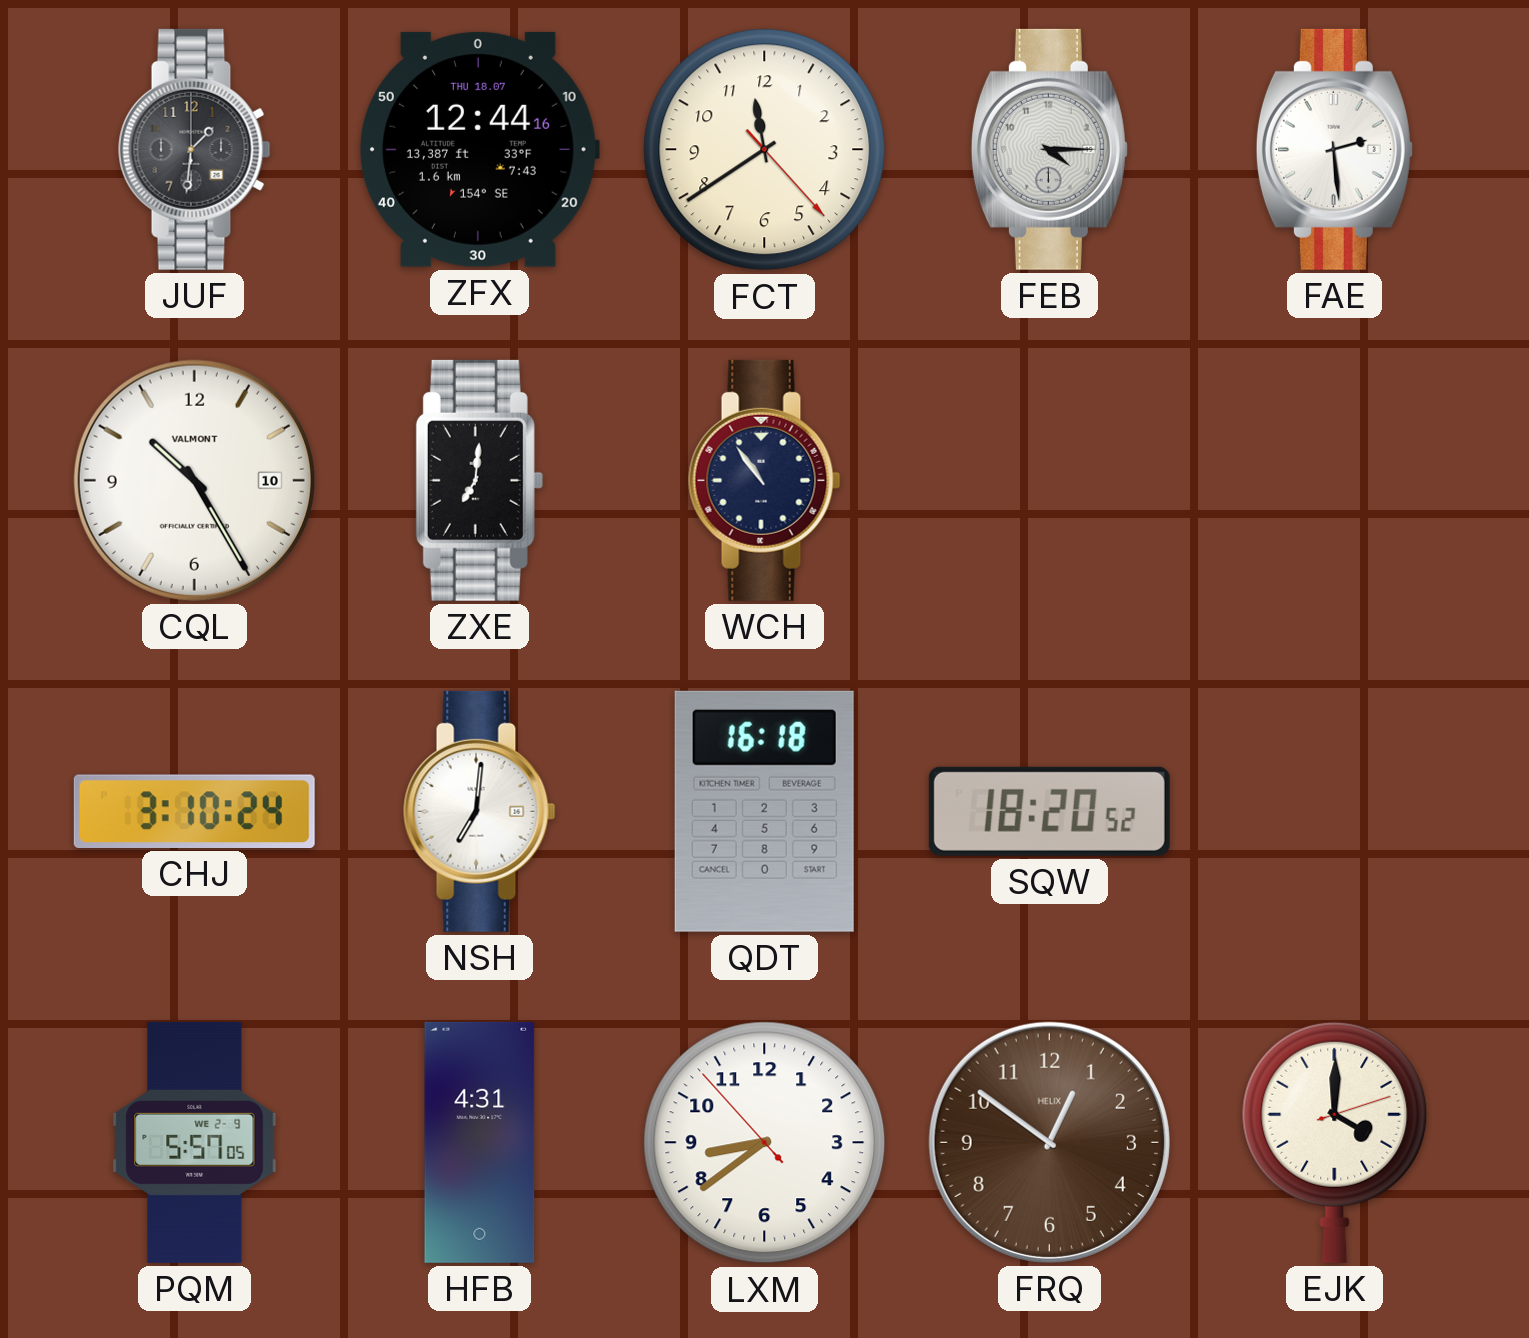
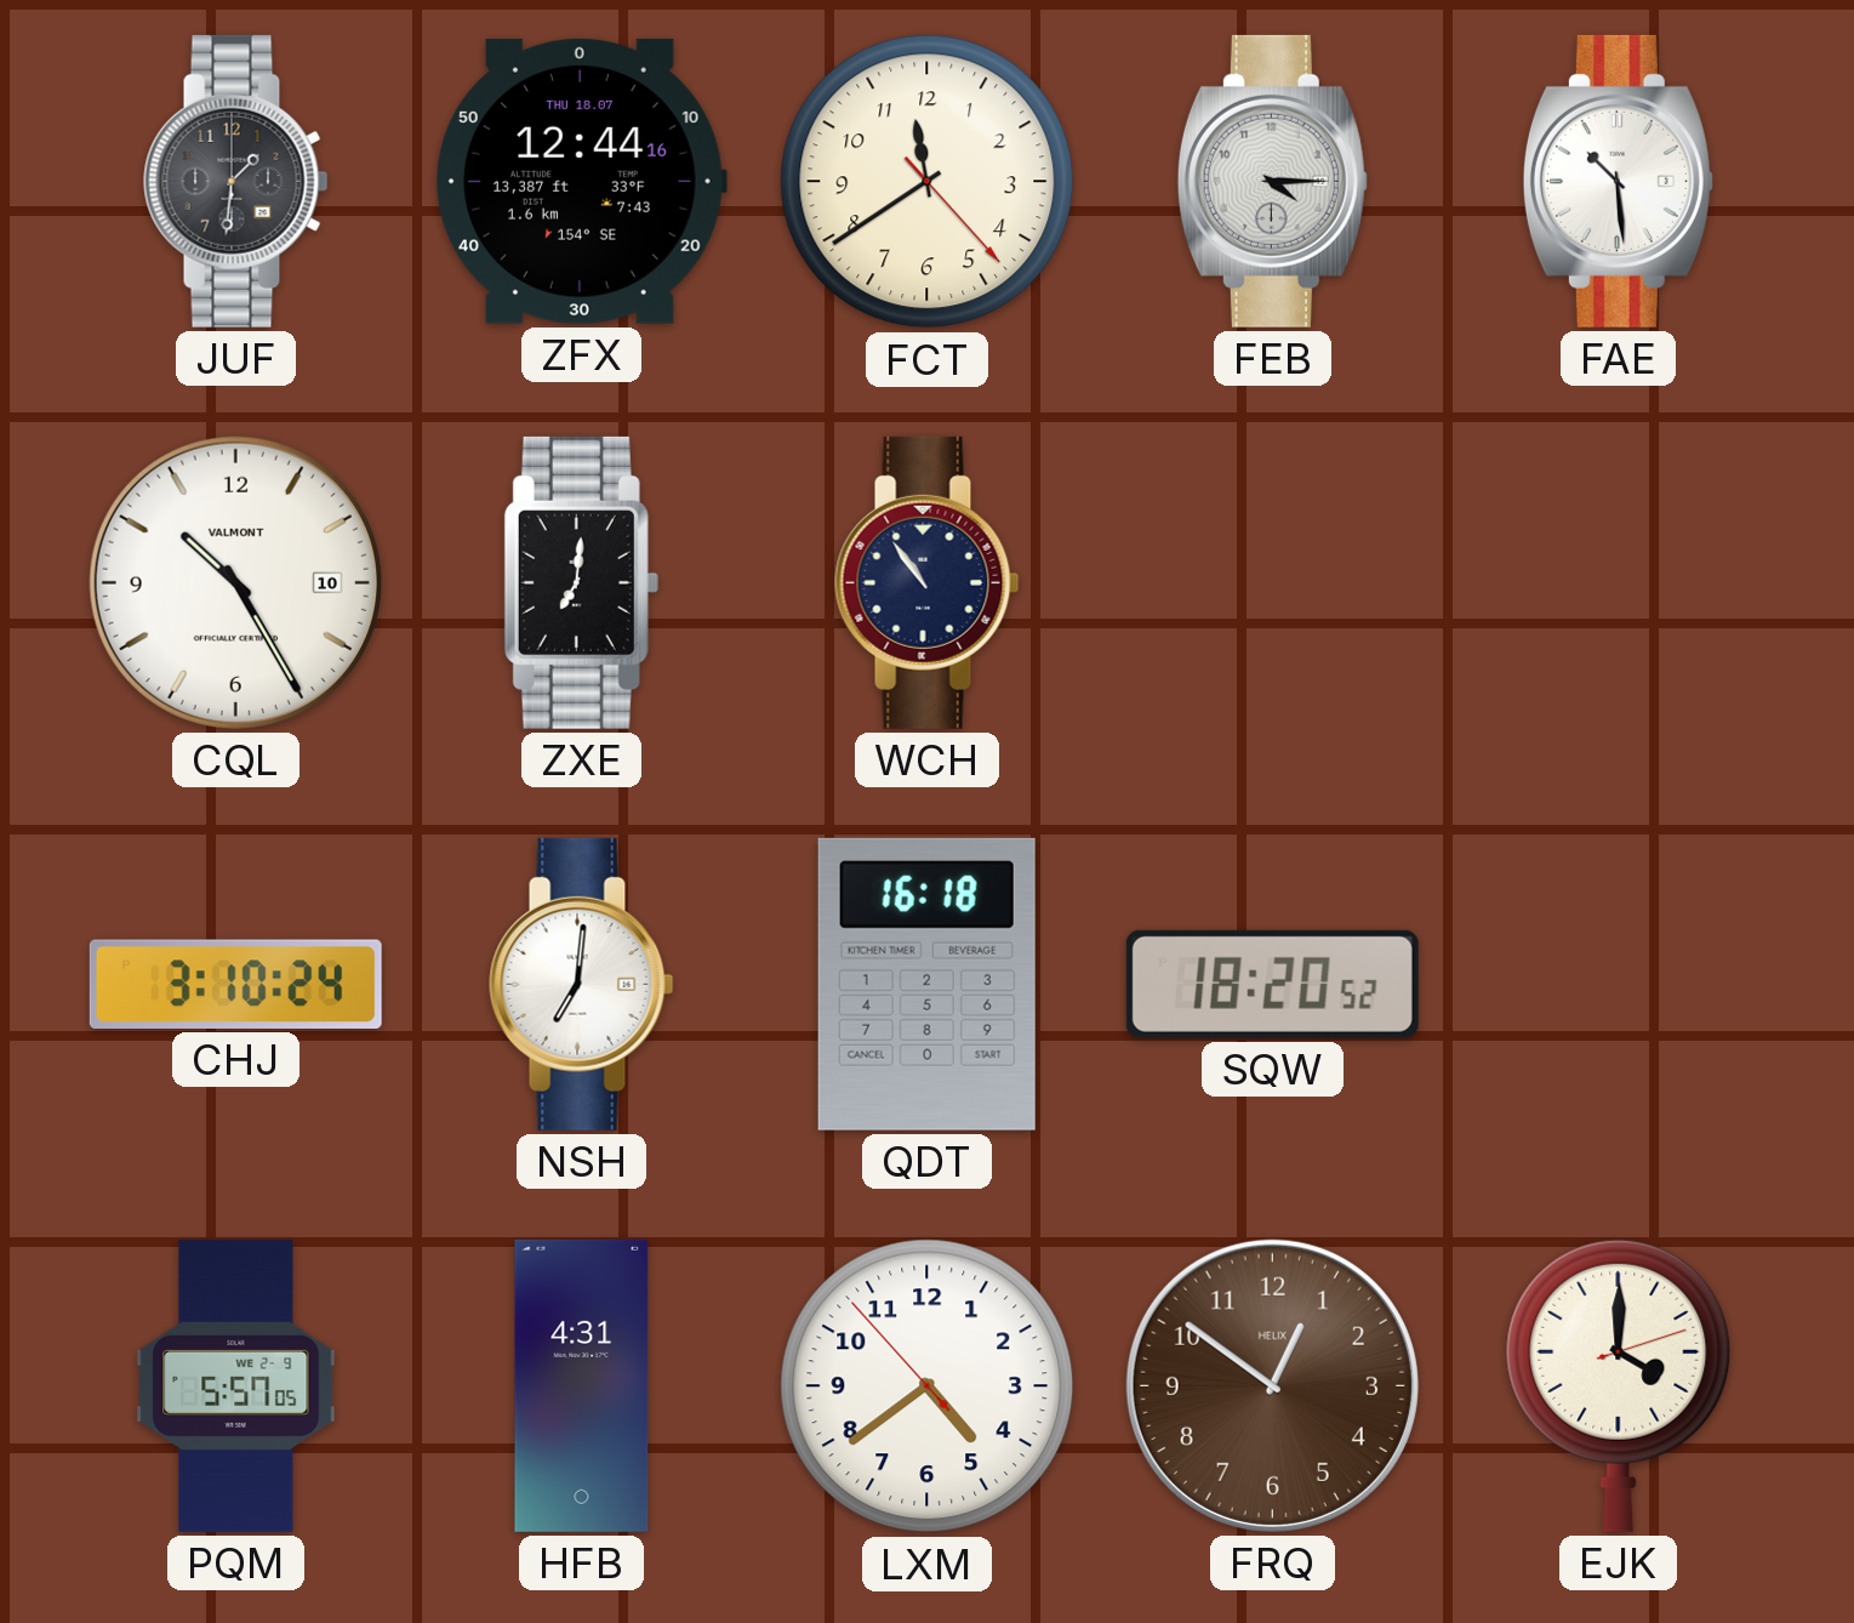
FAE: 2:29 -> 10:29
LXM: 8:38 -> 4:38
